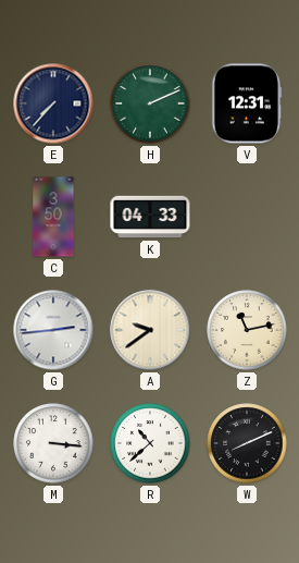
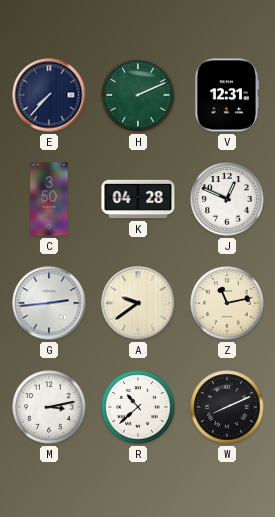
K: 04:33 -> 04:28
J: none -> 12:49
M: 3:16 -> 3:13
